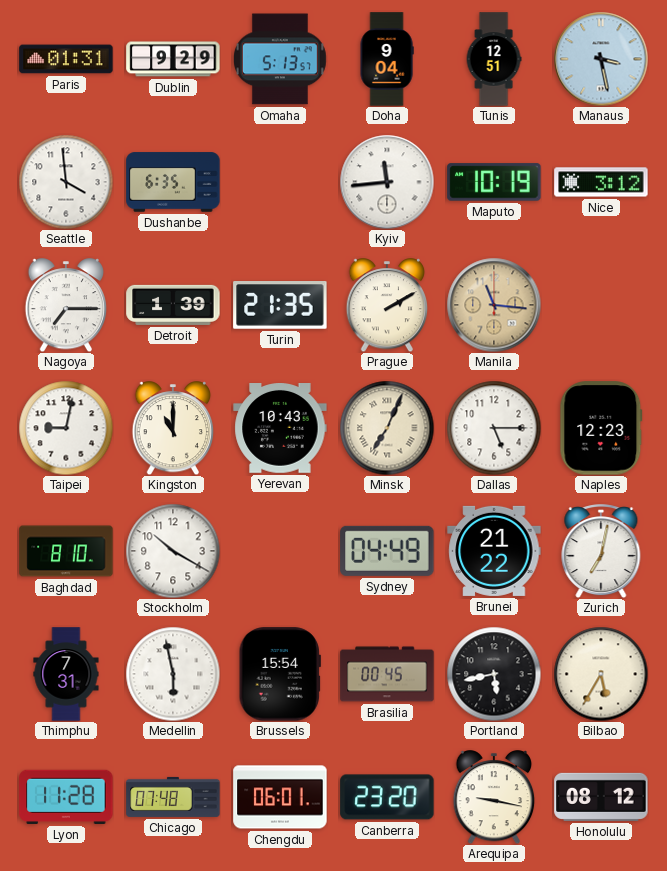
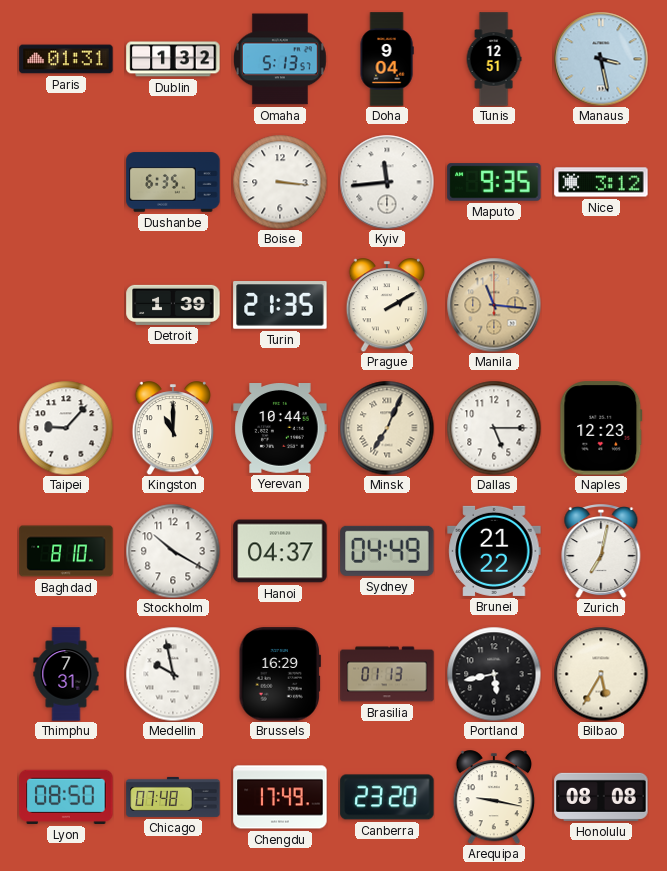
Dublin: 9:29 -> 1:32
Seattle: 3:59 -> none
Boise: none -> 3:16
Maputo: 10:19 -> 9:35
Nagoya: 7:15 -> none
Taipei: 9:02 -> 9:07
Yerevan: 10:43 -> 10:44
Hanoi: none -> 04:37
Medellin: 5:58 -> 9:58
Brussels: 15:54 -> 16:29
Brasilia: 00:45 -> 01:13
Lyon: 11:28 -> 08:50
Chengdu: 06:01 -> 17:49
Honolulu: 08:12 -> 08:08
